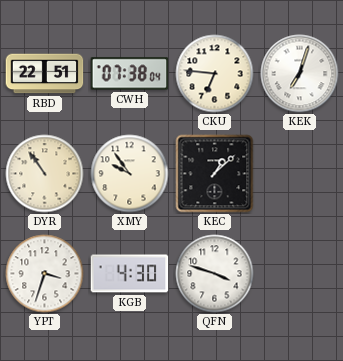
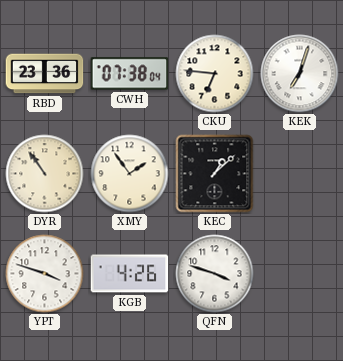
RBD: 22:51 -> 23:36
XMY: 9:54 -> 1:54
YPT: 3:33 -> 3:48
KGB: 4:30 -> 4:26
